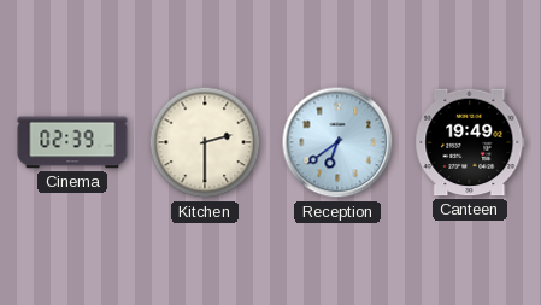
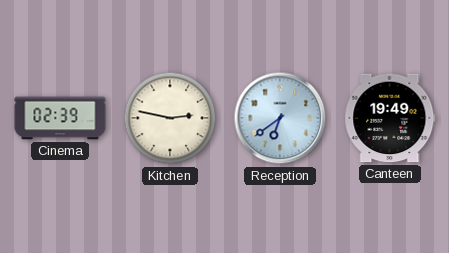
Kitchen: 2:30 -> 2:47
